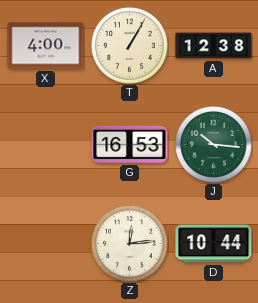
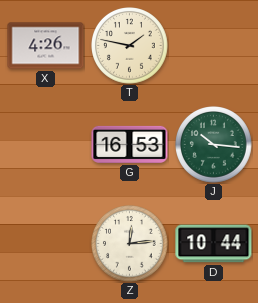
X: 4:00 -> 4:26
T: 1:05 -> 1:47
A: 12:38 -> none
